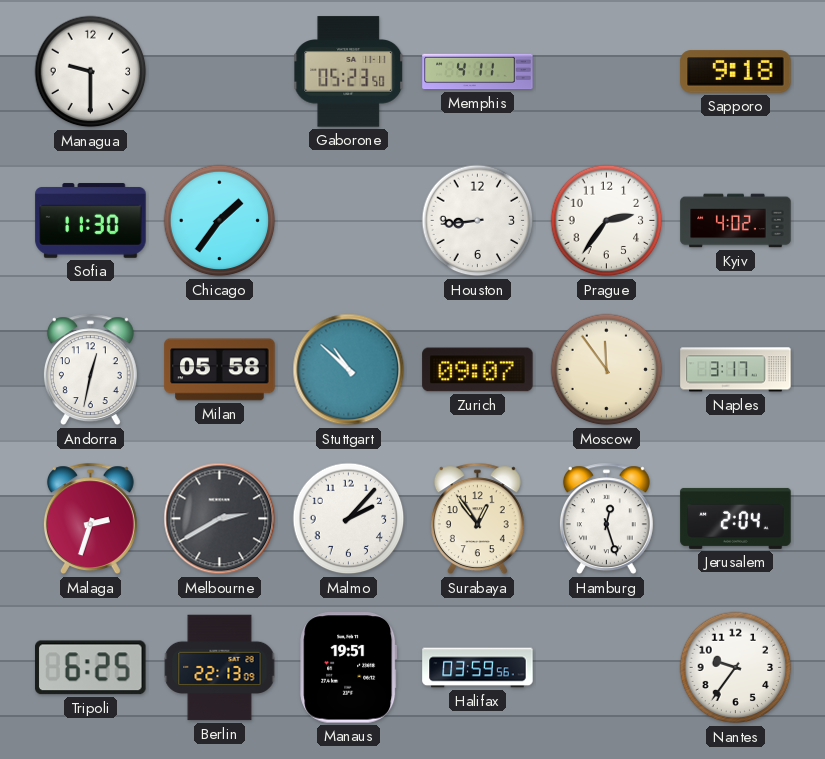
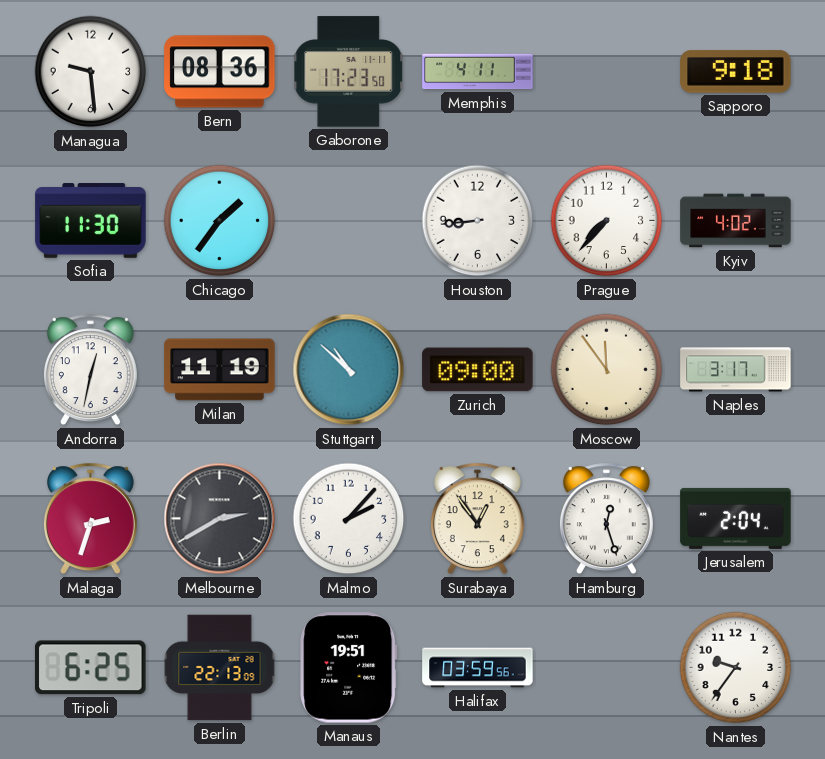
Managua: 9:30 -> 9:29
Bern: none -> 08:36
Gaborone: 05:23 -> 17:23
Prague: 2:36 -> 7:37
Milan: 05:58 -> 11:19
Zurich: 09:07 -> 09:00
